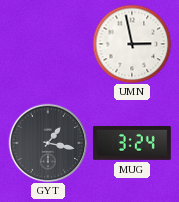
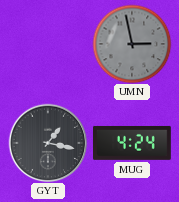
UMN dial: white -> grey
MUG: 3:24 -> 4:24
